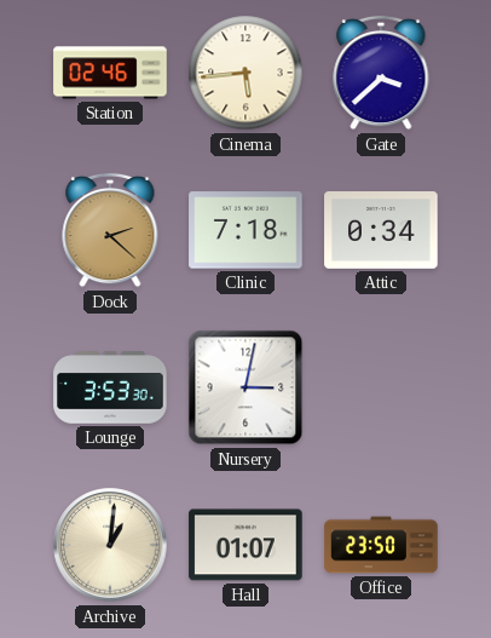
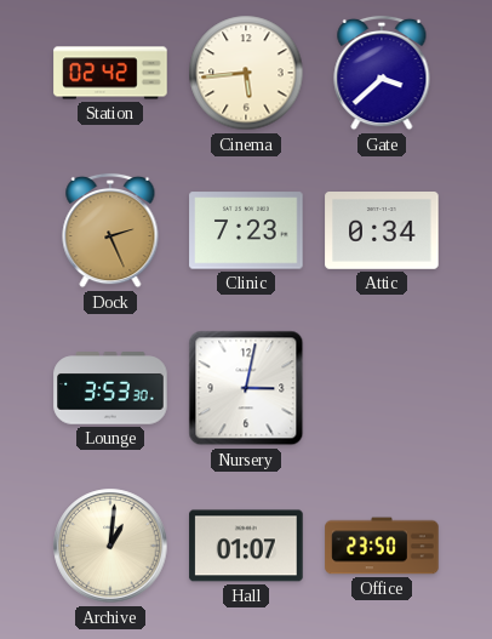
Station: 02:46 -> 02:42
Dock: 2:22 -> 2:26
Clinic: 7:18 -> 7:23
